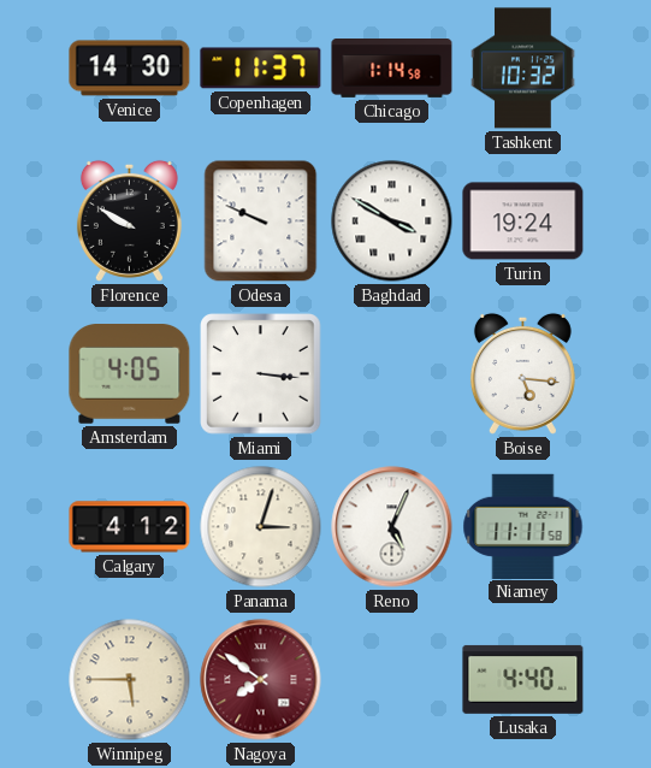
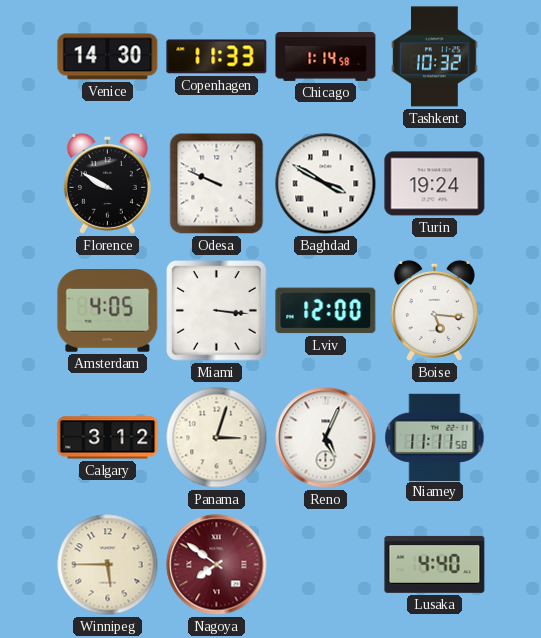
Copenhagen: 11:37 -> 11:33
Lviv: none -> 12:00
Calgary: 4:12 -> 3:12
